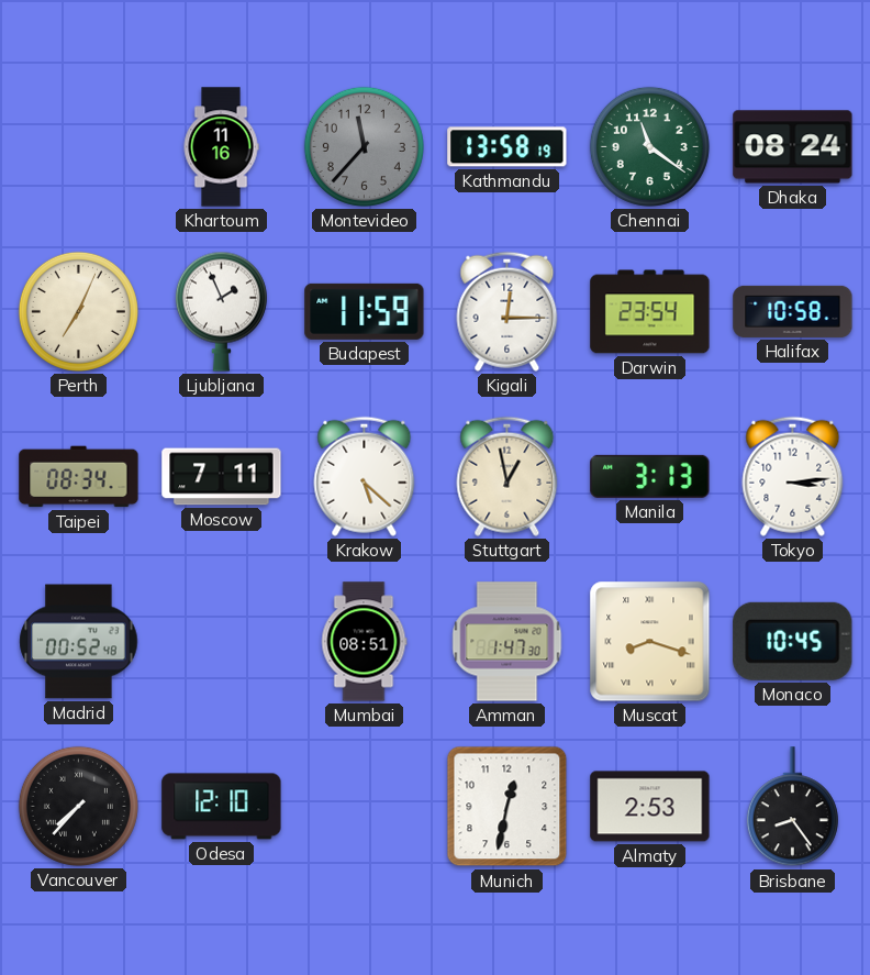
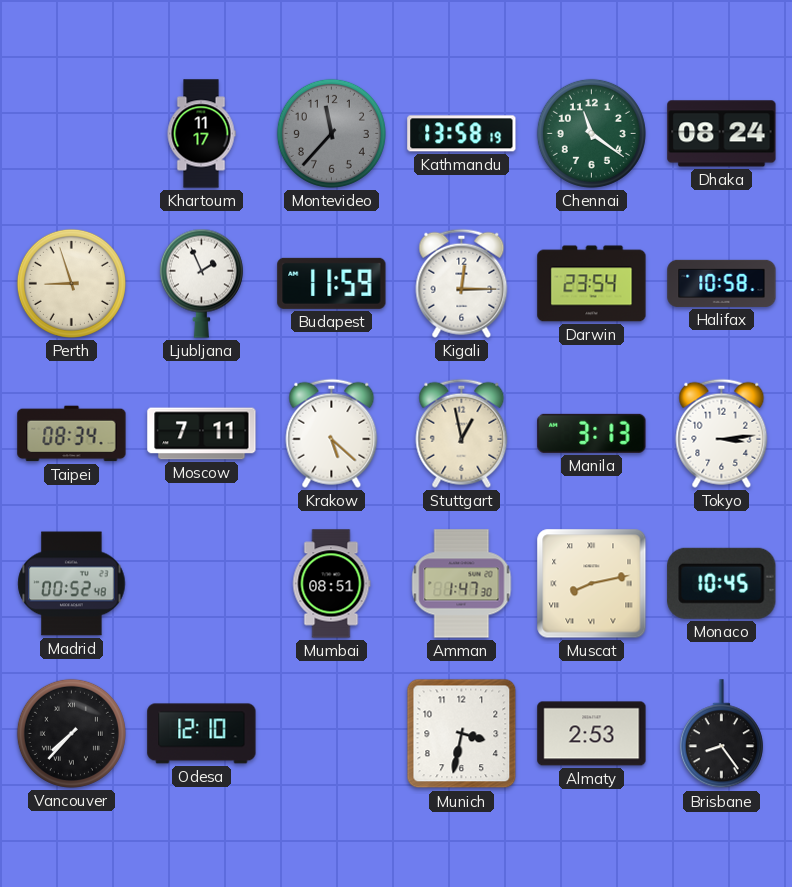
Khartoum: 11:16 -> 11:17
Perth: 7:04 -> 8:57
Muscat: 8:18 -> 8:13
Munich: 12:32 -> 3:32
